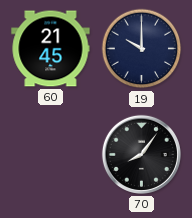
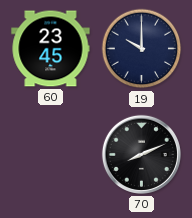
60: 21:45 -> 23:45
70: 8:06 -> 8:11
